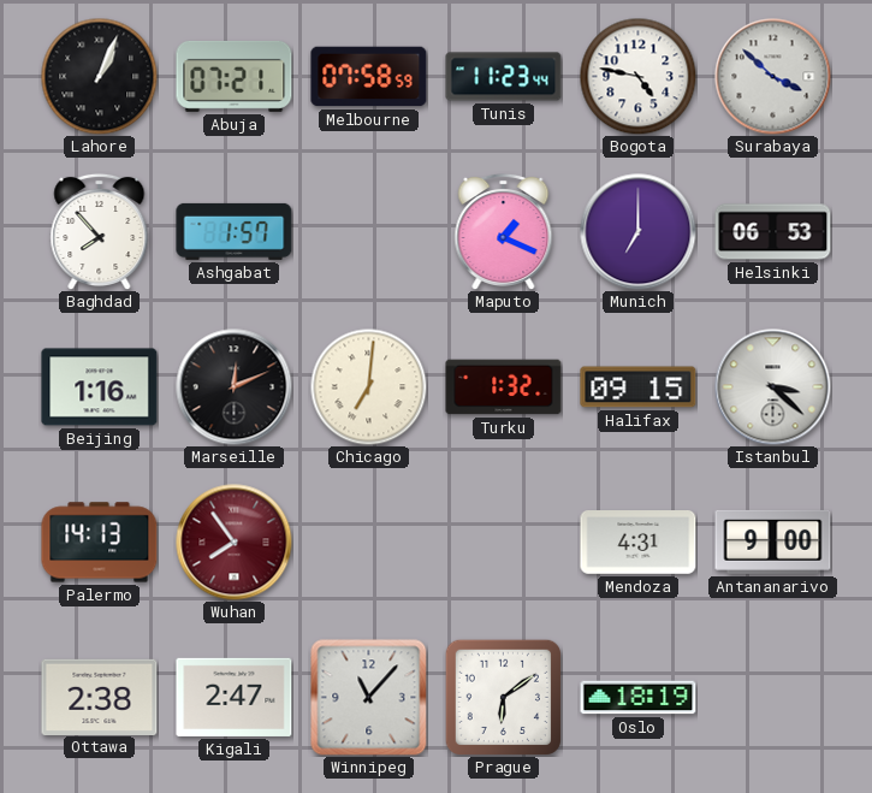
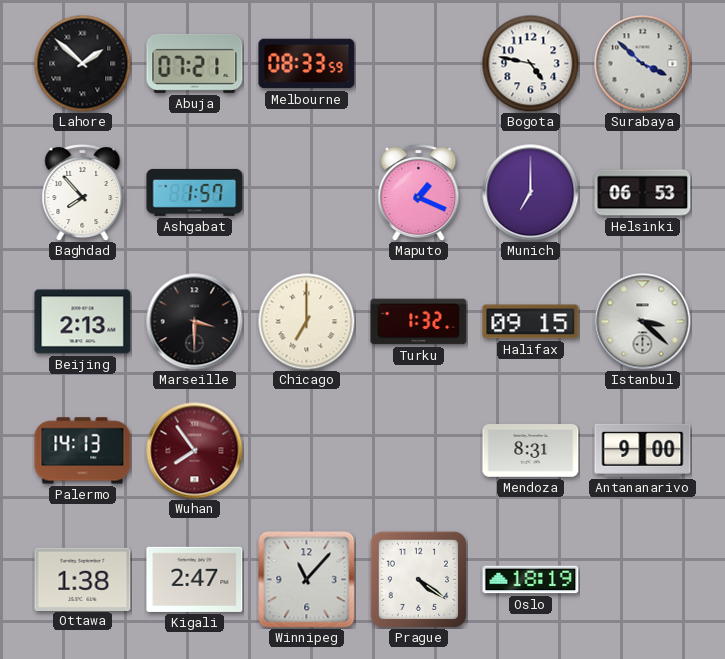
Lahore: 1:04 -> 1:52
Melbourne: 07:58 -> 08:33
Tunis: 11:23 -> none
Beijing: 1:16 -> 2:13
Marseille: 12:11 -> 3:30
Chicago: 7:01 -> 7:00
Mendoza: 4:31 -> 8:31
Ottawa: 2:38 -> 1:38
Prague: 6:09 -> 4:21
